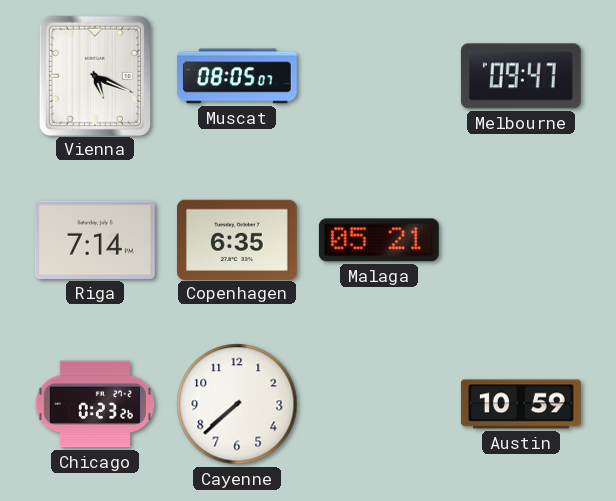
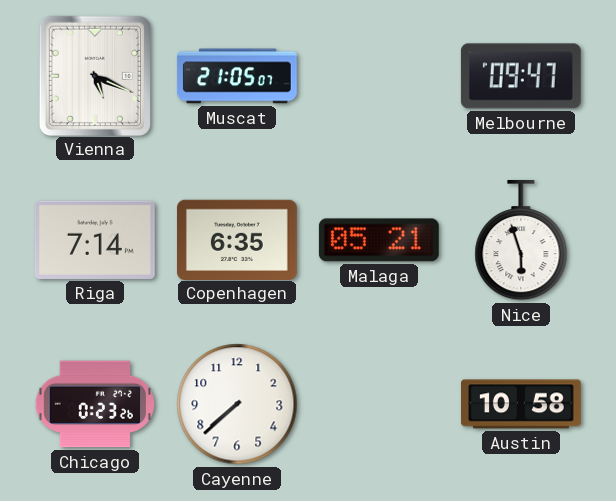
Muscat: 08:05 -> 21:05
Nice: none -> 5:57
Austin: 10:59 -> 10:58
